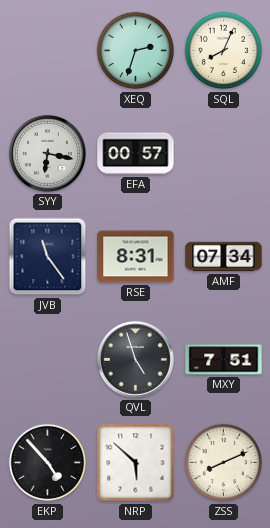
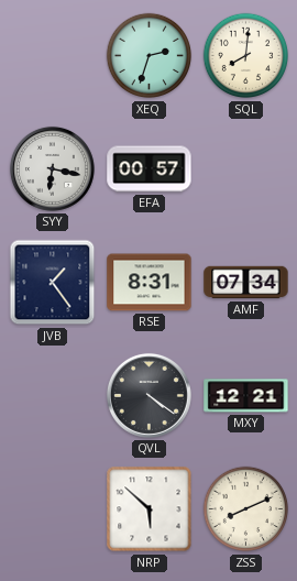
SQL: 8:04 -> 8:01
JVB: 11:24 -> 1:24
QVL: 4:57 -> 4:21
MXY: 7:51 -> 12:21
EKP: 4:53 -> none
